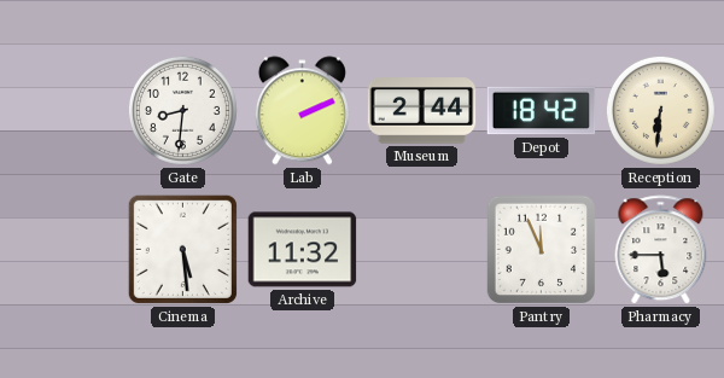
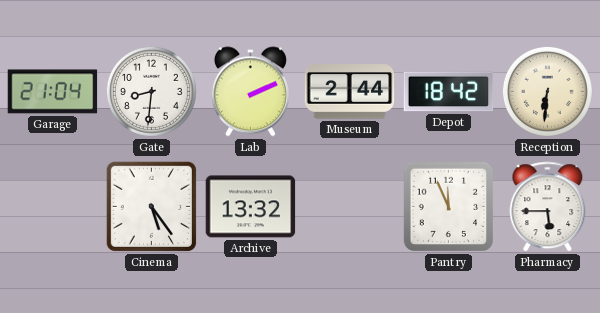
Garage: none -> 21:04
Cinema: 5:29 -> 5:24
Archive: 11:32 -> 13:32
